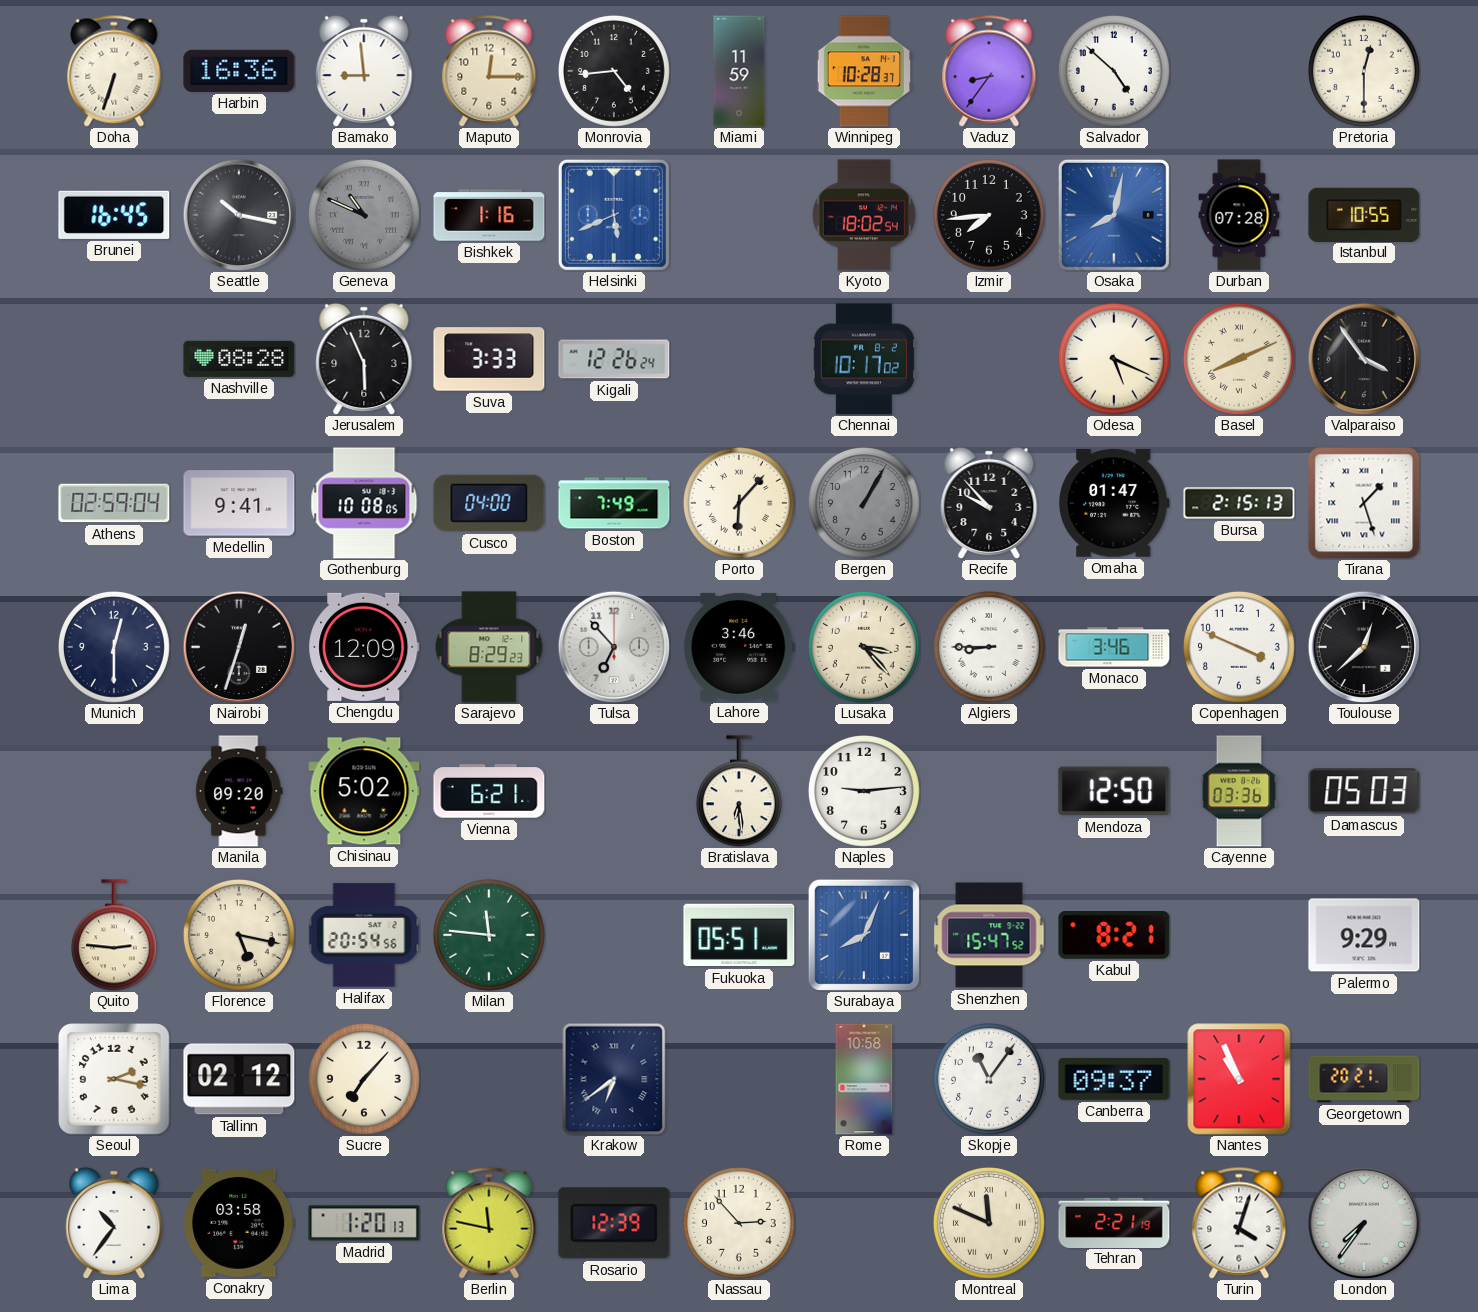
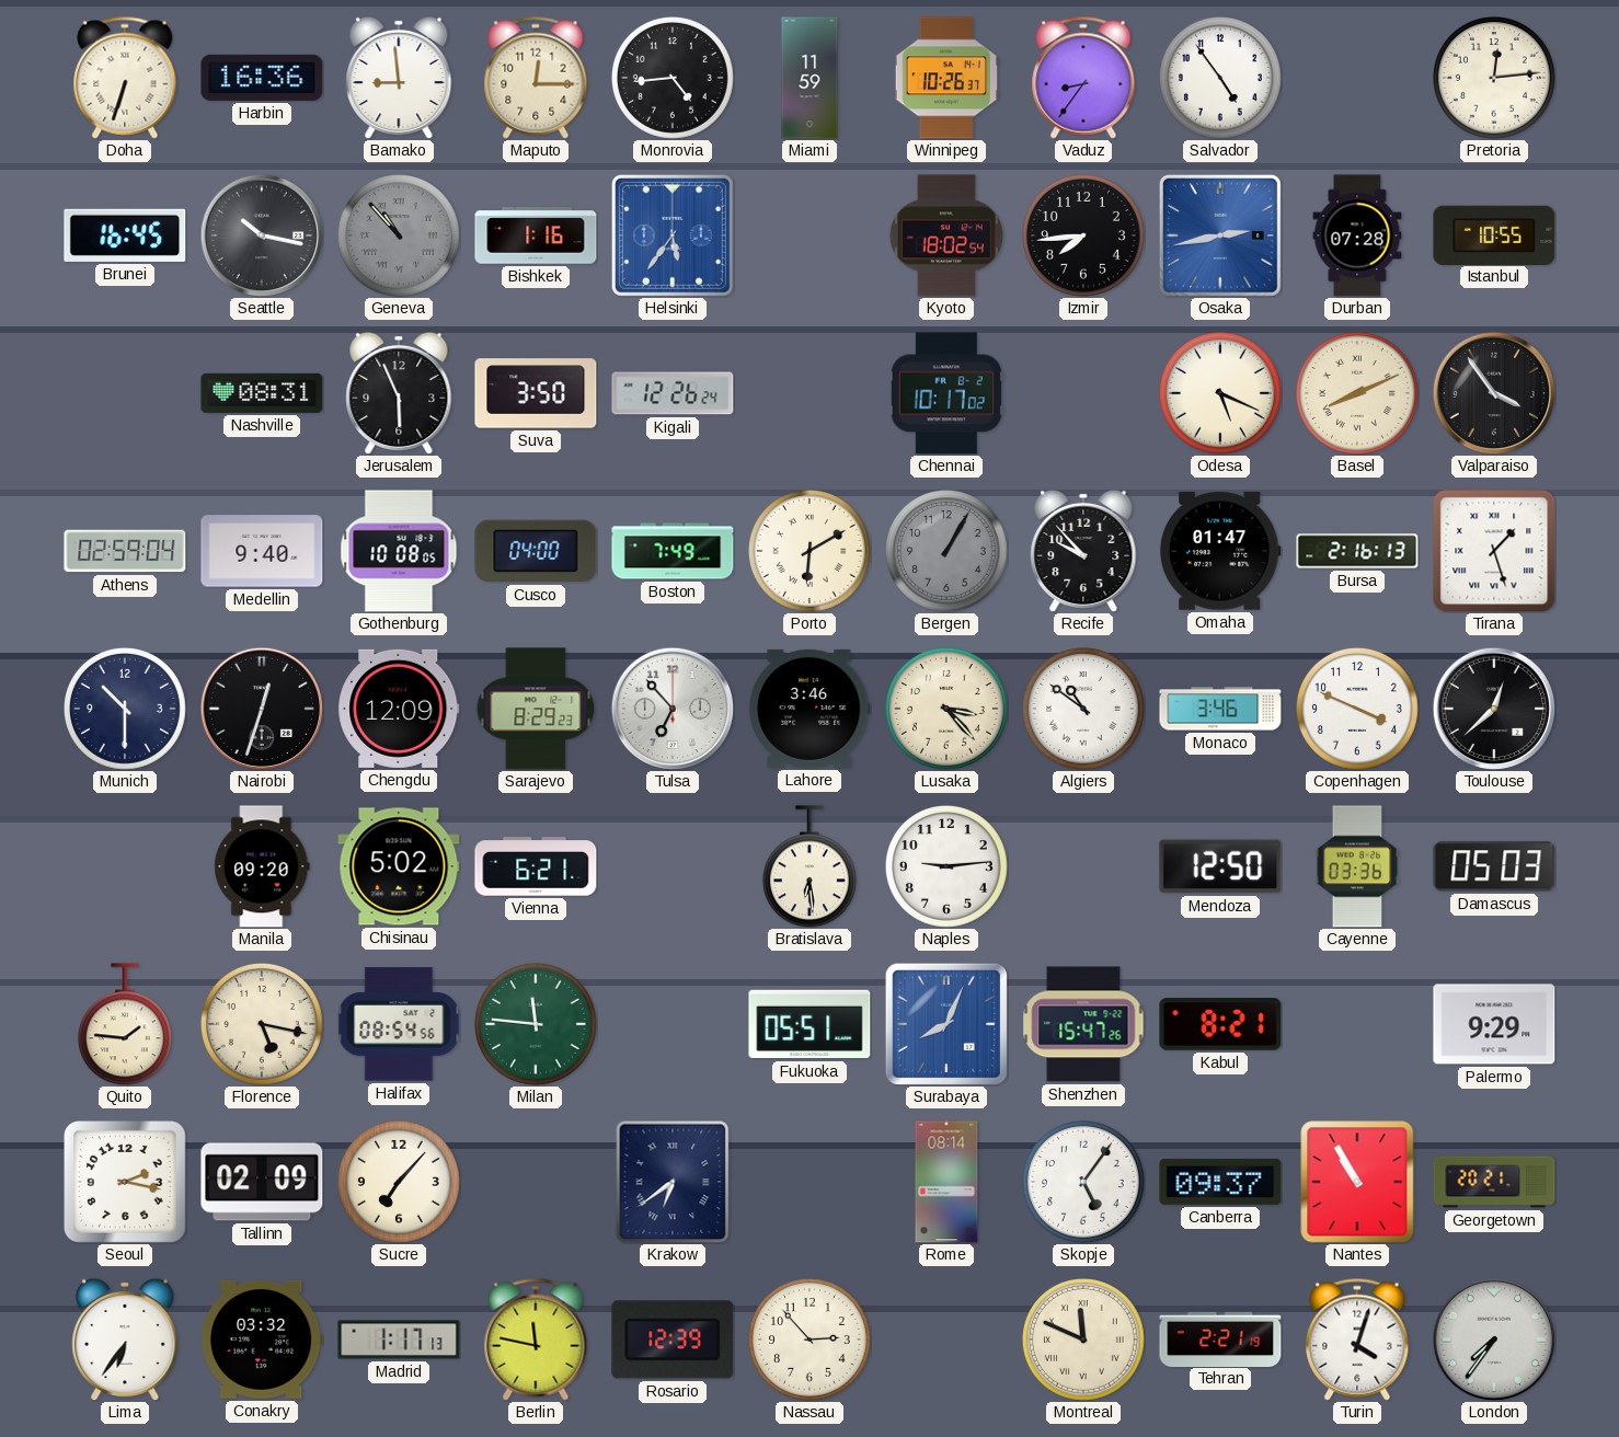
Winnipeg: 10:28 -> 10:26
Salvador: 4:52 -> 4:54
Pretoria: 12:30 -> 12:14
Geneva: 10:49 -> 10:53
Helsinki: 5:41 -> 5:36
Osaka: 8:02 -> 2:43
Nashville: 08:28 -> 08:31
Suva: 3:33 -> 3:50
Medellin: 9:41 -> 9:40
Porto: 6:07 -> 6:10
Bursa: 2:15 -> 2:16
Munich: 12:30 -> 10:30
Algiers: 8:45 -> 10:51
Quito: 2:46 -> 1:46
Halifax: 20:54 -> 08:54
Shenzhen: 15:47:52 -> 15:47:26
Tallinn: 02:12 -> 02:09
Rome: 10:58 -> 08:14
Skopje: 11:06 -> 5:06
Nantes: 10:56 -> 10:55
Lima: 10:36 -> 6:36
Conakry: 03:58 -> 03:32
Madrid: 1:20 -> 1:17
